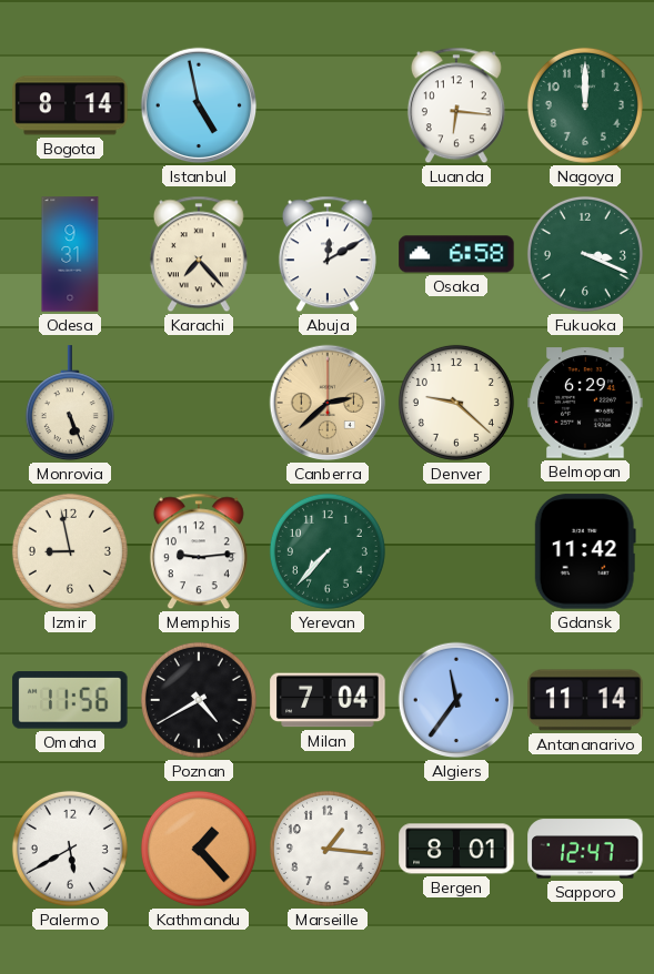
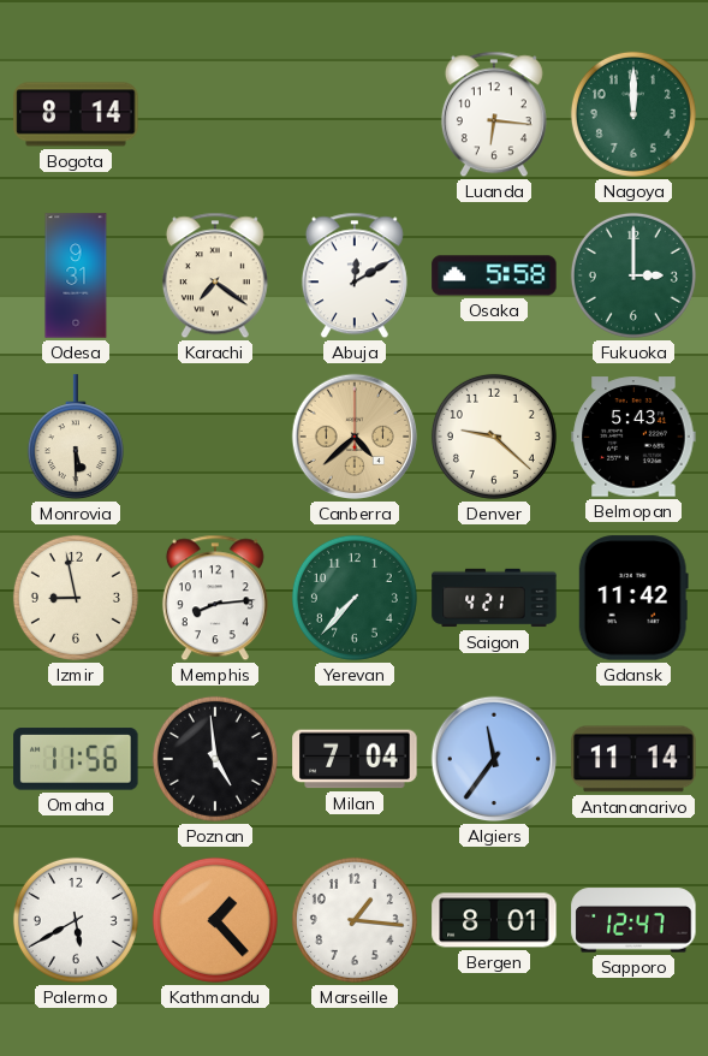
Istanbul: 4:58 -> none
Karachi: 7:23 -> 7:21
Osaka: 6:58 -> 5:58
Fukuoka: 3:19 -> 3:00
Monrovia: 5:26 -> 5:30
Canberra: 2:38 -> 4:38
Belmopan: 6:29 -> 5:43
Memphis: 9:14 -> 8:14
Saigon: none -> 4:21
Poznan: 4:40 -> 4:59
